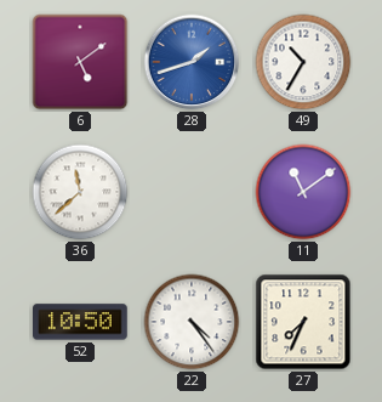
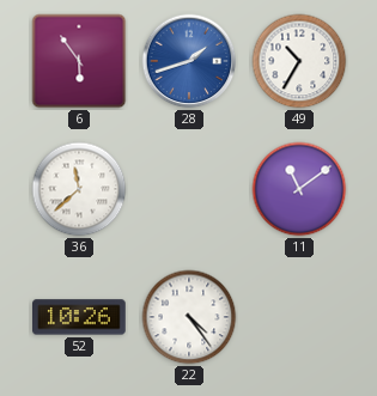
6: 5:09 -> 5:54
52: 10:50 -> 10:26
27: 7:34 -> none
